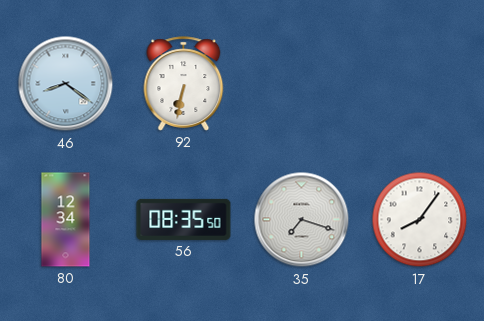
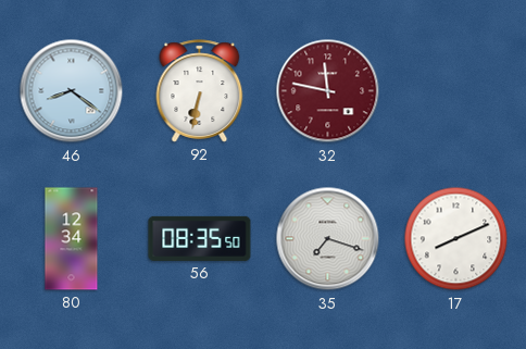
32: none -> 11:47
17: 8:06 -> 8:11
